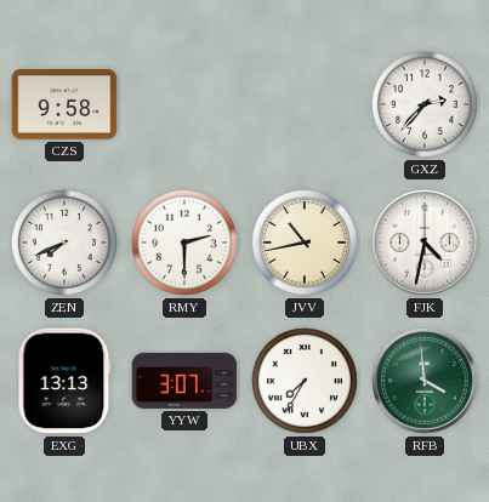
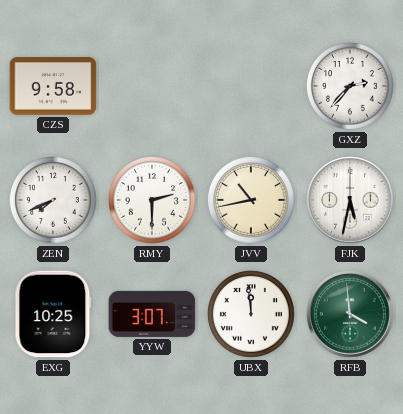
FJK: 4:32 -> 5:32
EXG: 13:13 -> 10:25
UBX: 7:35 -> 11:59
